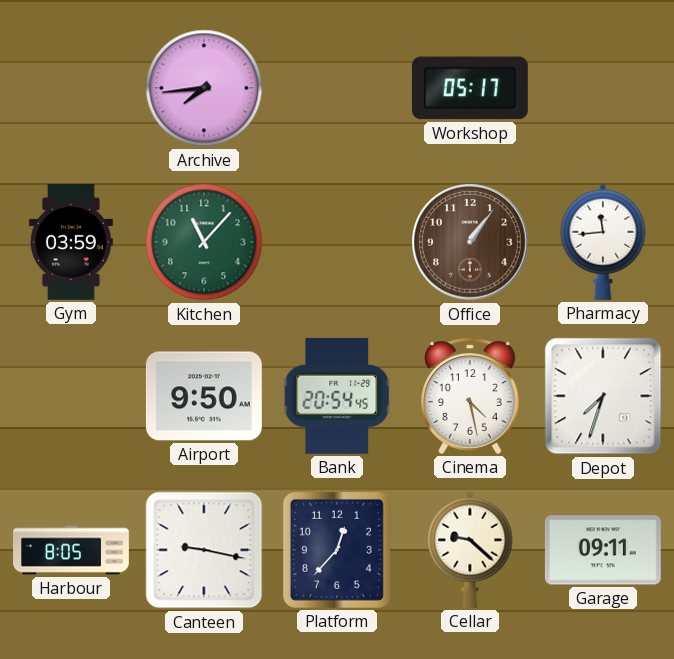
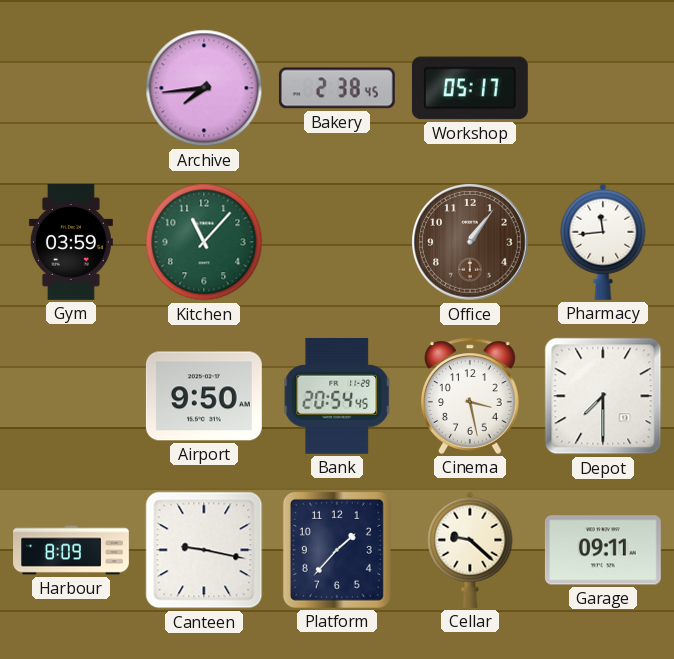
Bakery: none -> 2:38
Cinema: 4:28 -> 3:28
Depot: 7:33 -> 7:30
Harbour: 8:05 -> 8:09
Platform: 12:37 -> 1:37
